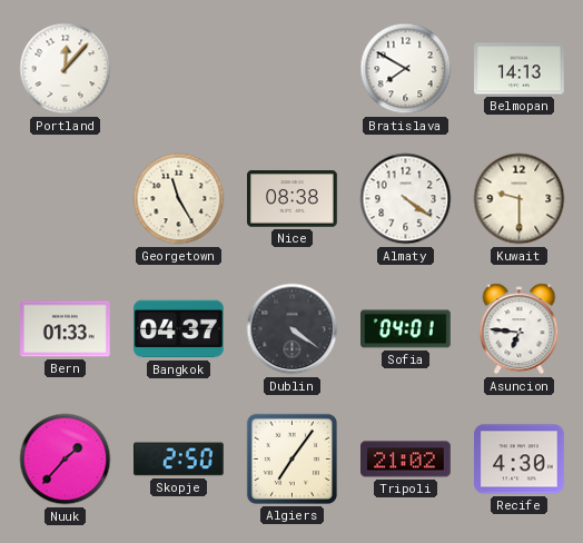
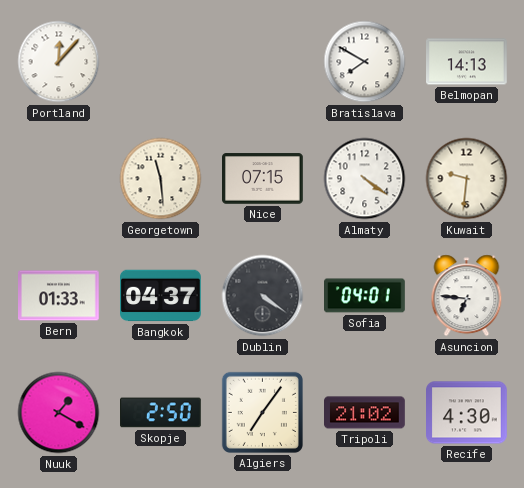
Georgetown: 11:25 -> 11:29
Nice: 08:38 -> 07:15
Kuwait: 9:30 -> 9:31
Nuuk: 1:37 -> 1:20
